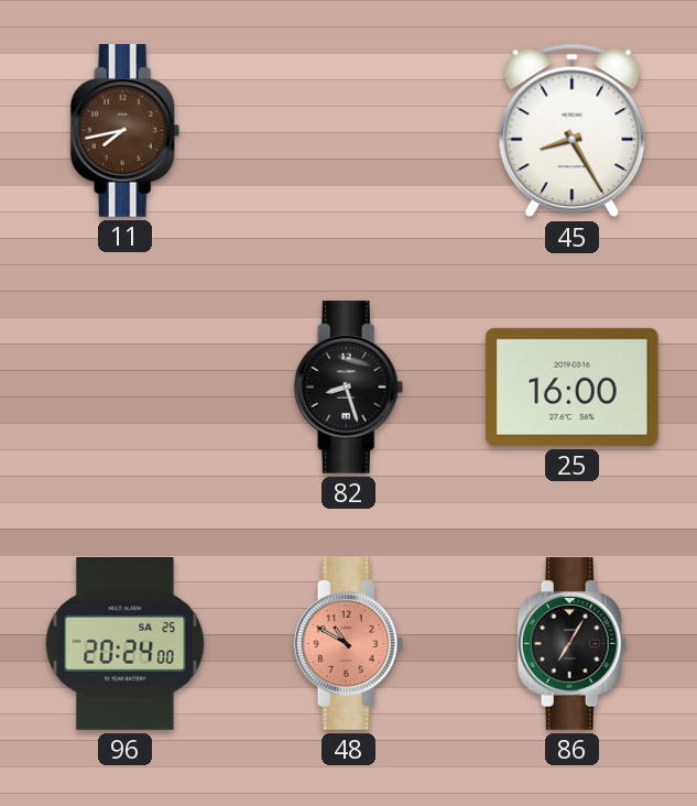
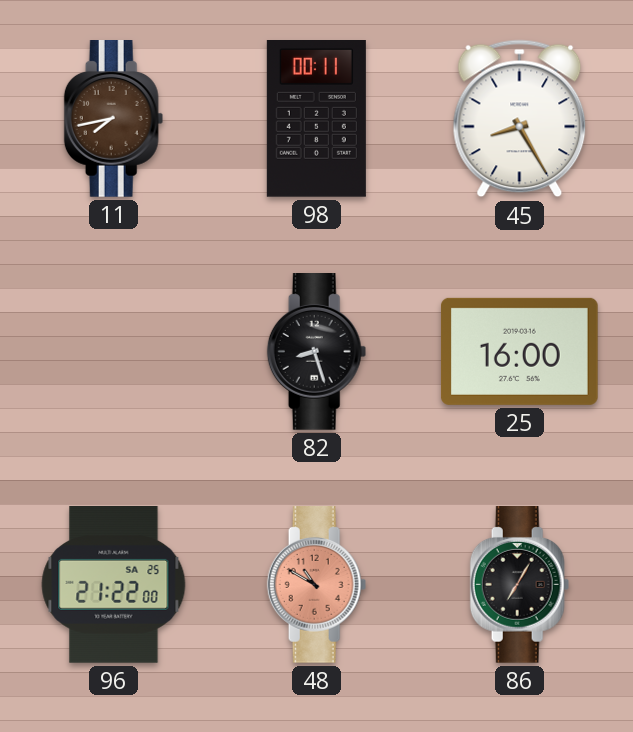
98: none -> 00:11
96: 20:24 -> 21:22
